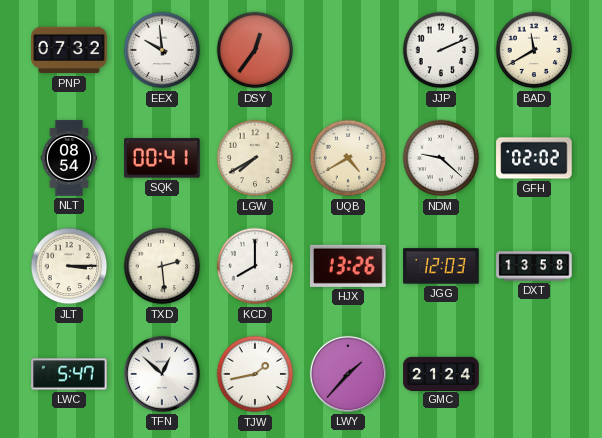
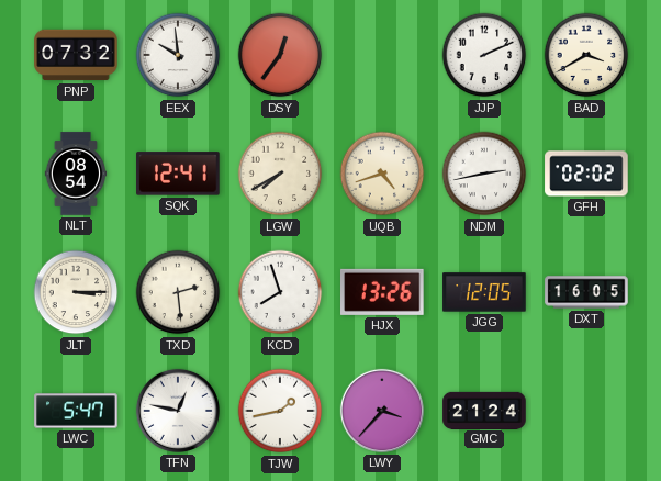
BAD: 11:40 -> 3:40
SQK: 00:41 -> 12:41
UQB: 4:40 -> 4:42
NDM: 9:22 -> 2:43
KCD: 8:00 -> 7:57
JGG: 12:03 -> 12:05
DXT: 13:58 -> 16:05
TFN: 12:52 -> 12:47
LWY: 1:37 -> 3:37
